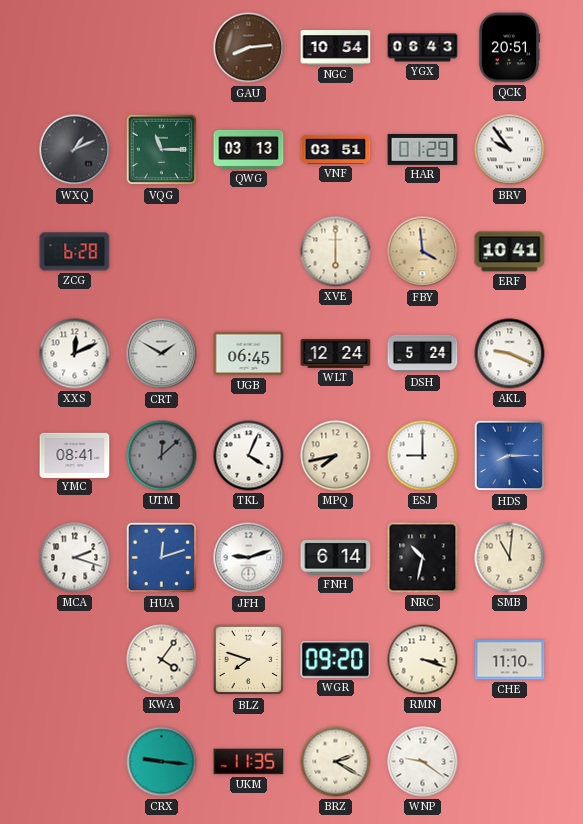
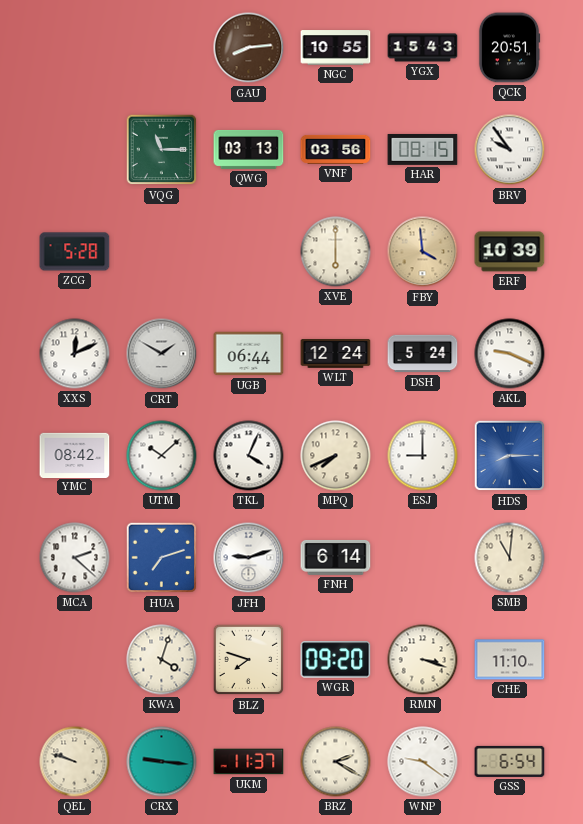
NGC: 10:54 -> 10:55
YGX: 06:43 -> 15:43
WXQ: 1:11 -> none
VNF: 03:51 -> 03:56
HAR: 01:29 -> 08:15
ZCG: 6:28 -> 5:28
ERF: 10:41 -> 10:39
UGB: 06:45 -> 06:44
YMC: 08:41 -> 08:42
UTM: 12:08 -> 10:08
UTM dial: grey -> white
MPQ: 7:43 -> 7:41
MCA: 2:18 -> 2:22
HUA: 12:12 -> 7:12
NRC: 10:32 -> none
KWA: 4:06 -> 4:03
QEL: none -> 9:48
UKM: 11:35 -> 11:37
GSS: none -> 6:54
